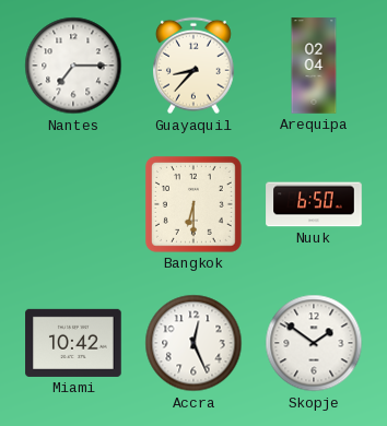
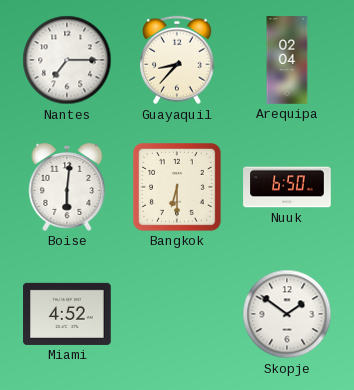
Boise: none -> 6:01
Miami: 10:42 -> 4:52
Accra: 12:26 -> none
